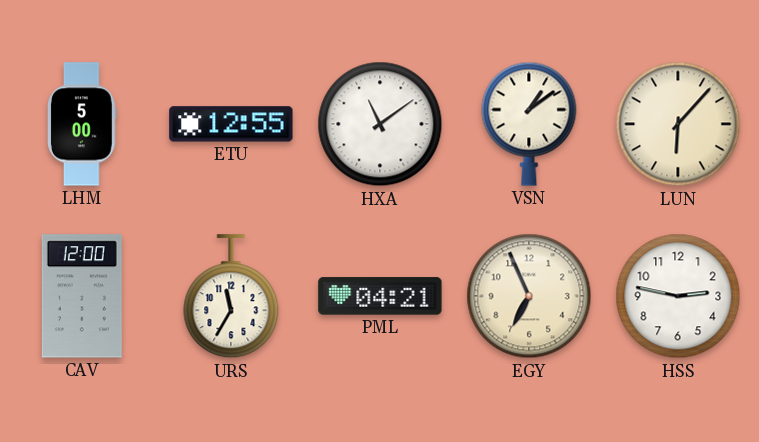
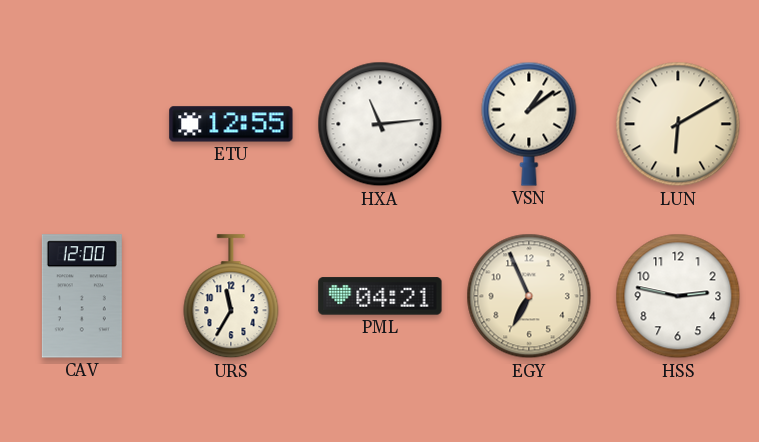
LHM: 5:00 -> none
HXA: 11:09 -> 11:14
LUN: 6:07 -> 6:10
